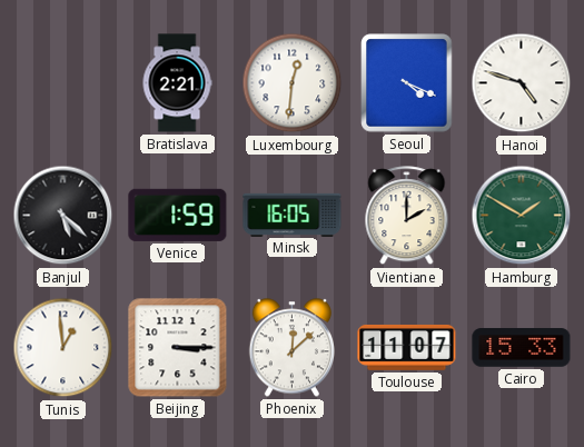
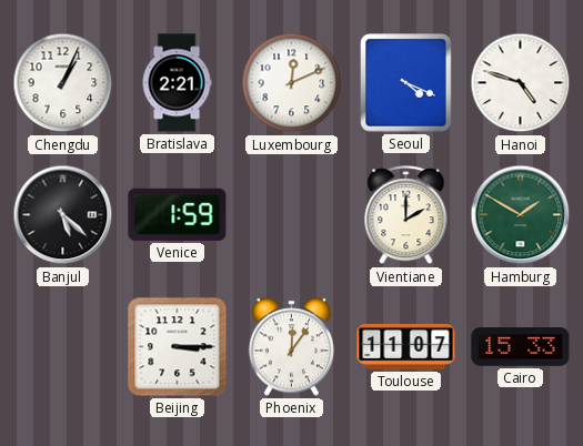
Chengdu: none -> 1:04
Luxembourg: 12:31 -> 12:11
Minsk: 16:05 -> none
Tunis: 12:59 -> none
Phoenix: 12:08 -> 12:06
